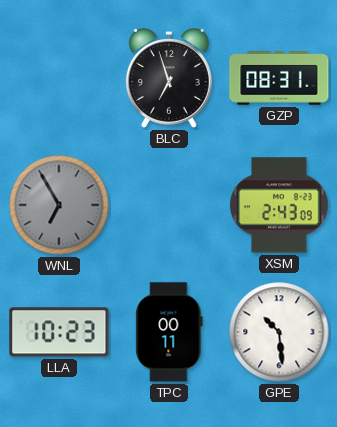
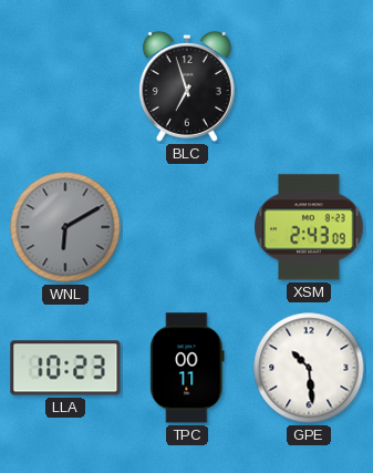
GZP: 08:31 -> none
WNL: 6:55 -> 6:10
